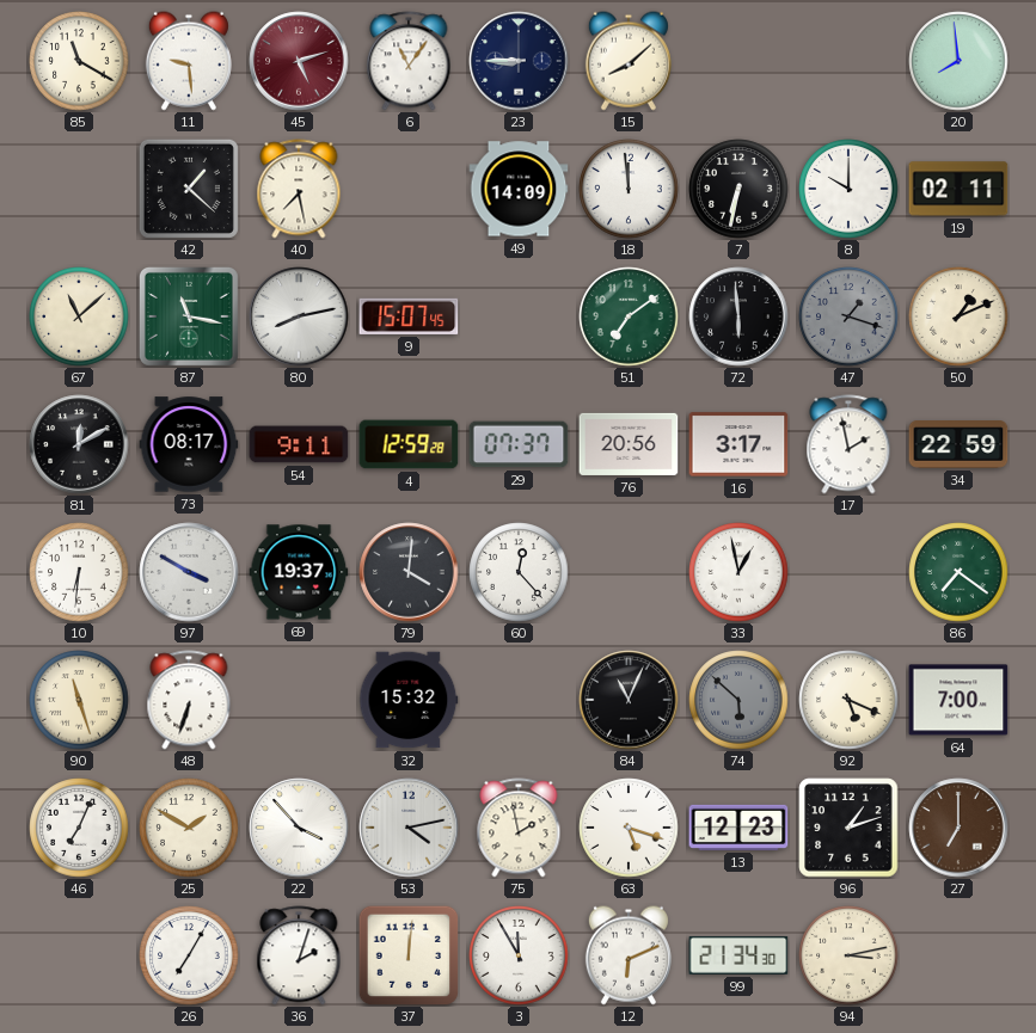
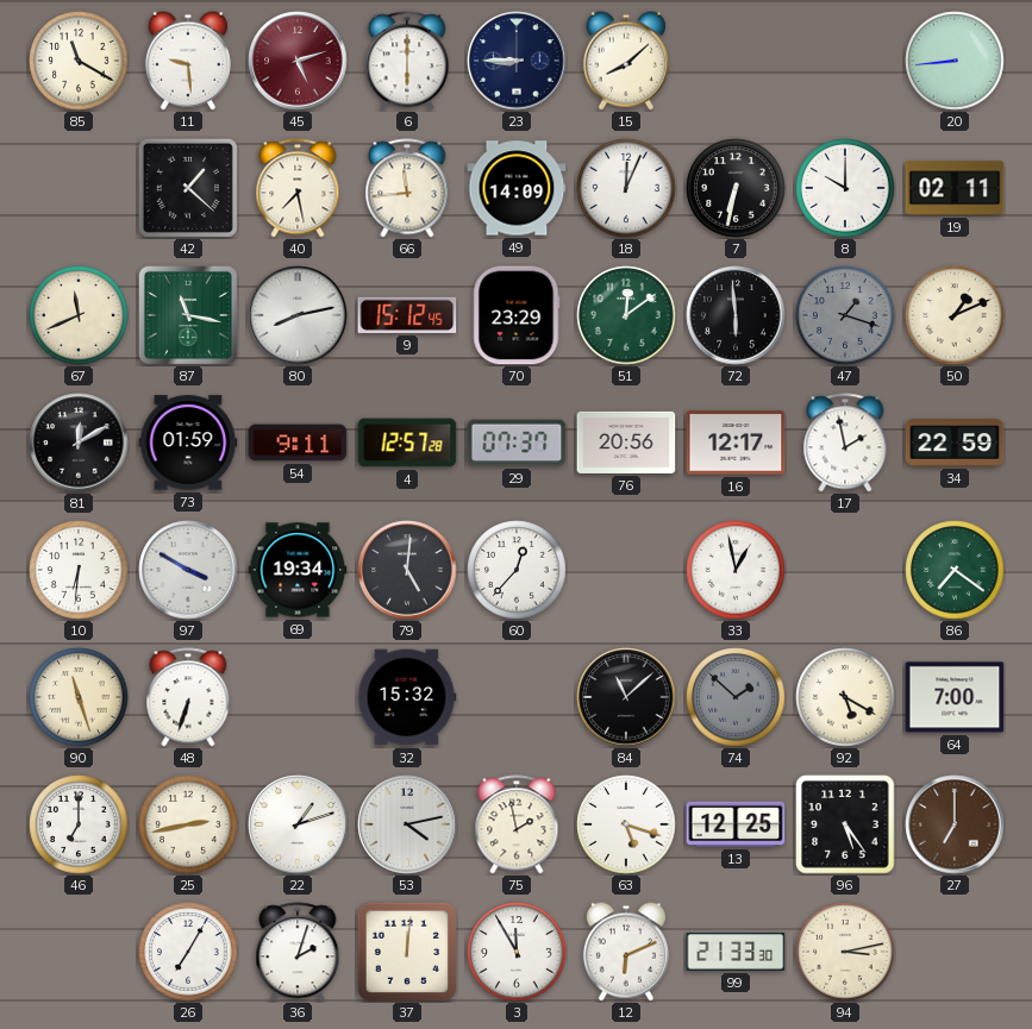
6: 11:06 -> 6:00
20: 7:59 -> 8:44
66: none -> 11:44
18: 11:59 -> 12:04
67: 11:08 -> 11:41
9: 15:07 -> 15:12
70: none -> 23:29
51: 7:09 -> 12:09
73: 08:17 -> 01:59
4: 12:59 -> 12:57
16: 3:17 -> 12:17
69: 19:37 -> 19:34
79: 4:01 -> 5:01
60: 12:23 -> 12:37
84: 11:04 -> 11:08
74: 5:52 -> 1:52
92: 5:19 -> 5:20
46: 7:04 -> 7:00
25: 1:50 -> 2:43
22: 3:53 -> 1:12
13: 12:23 -> 12:25
96: 1:12 -> 5:24
99: 21:34 -> 21:33
